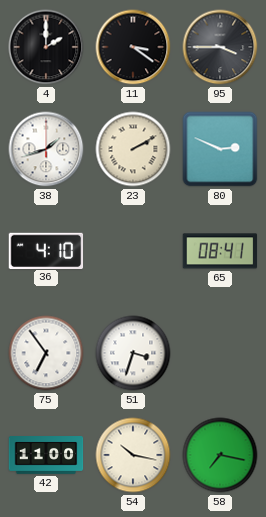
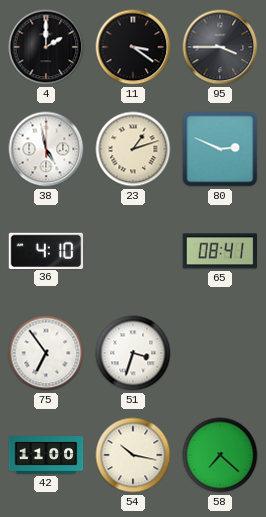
38: 1:42 -> 4:58
23: 2:10 -> 1:12
58: 7:17 -> 7:22
